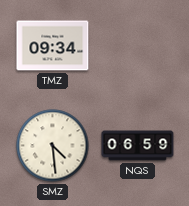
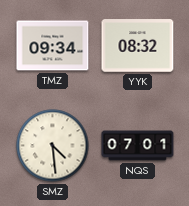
YYK: none -> 08:32
NQS: 06:59 -> 07:01
